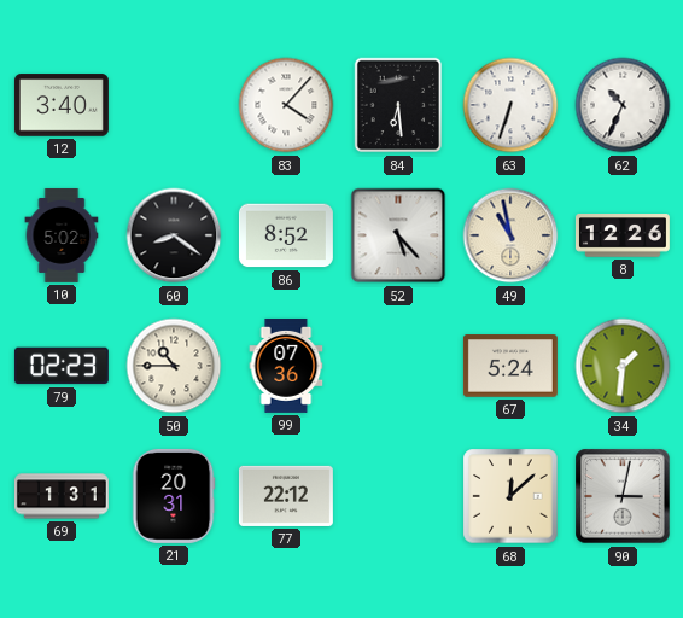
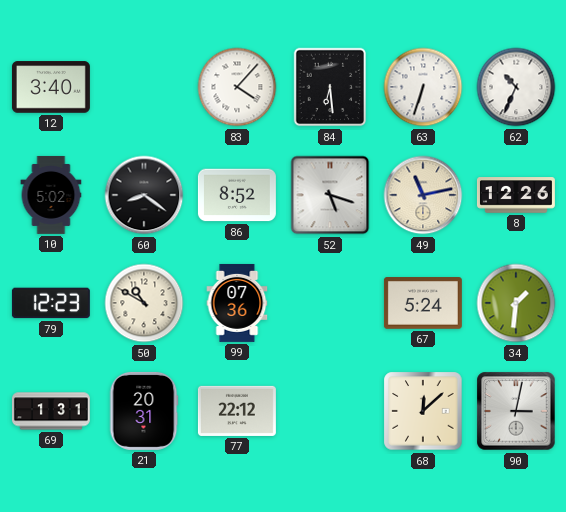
52: 5:23 -> 5:18
49: 10:58 -> 11:13
79: 02:23 -> 12:23
50: 10:45 -> 10:50
